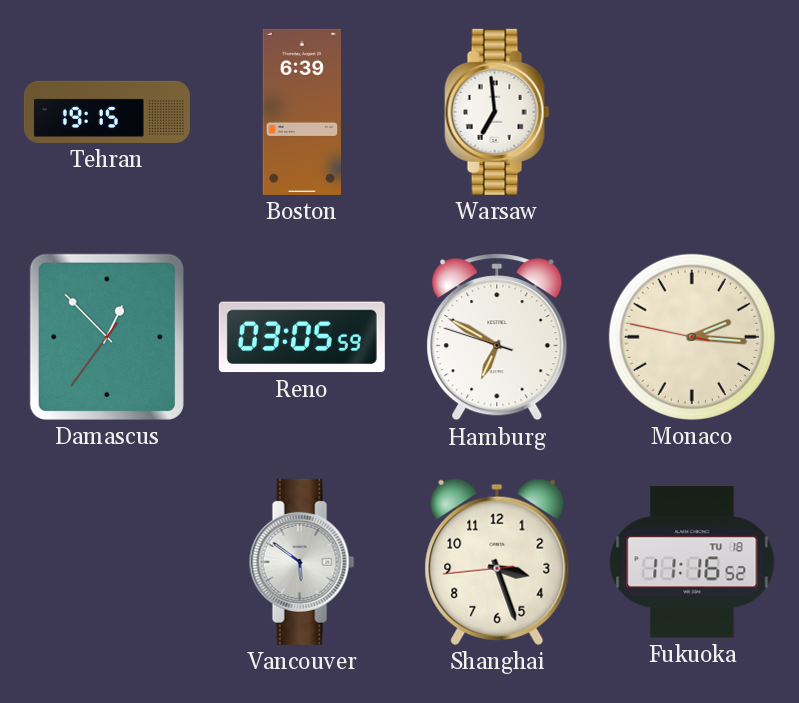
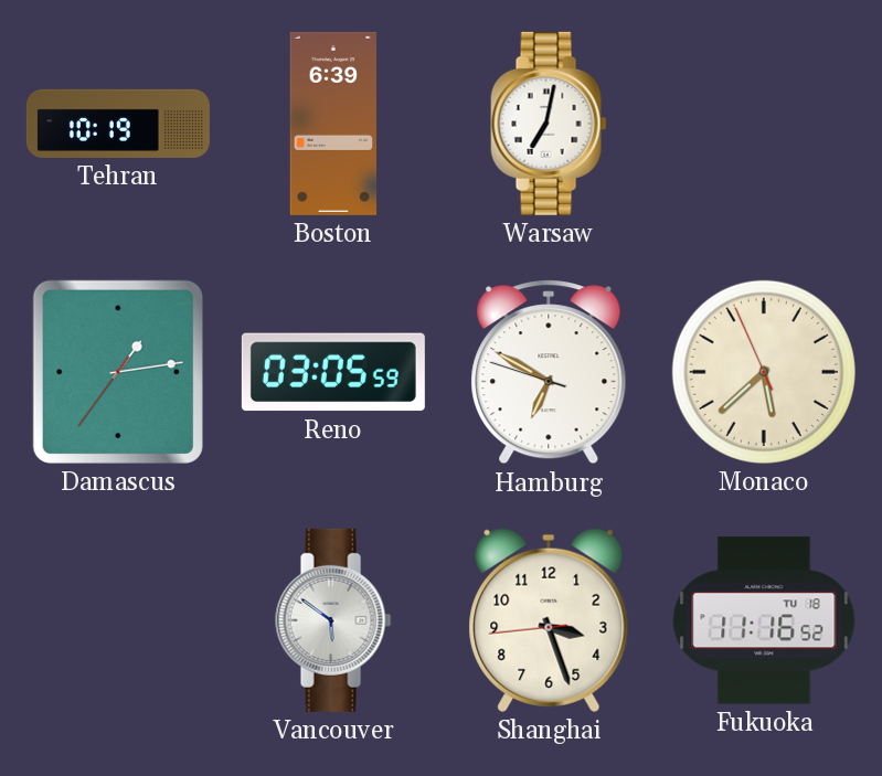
Tehran: 19:15 -> 10:19
Warsaw: 6:59 -> 7:02
Damascus: 12:52 -> 1:13
Monaco: 2:15 -> 5:37
